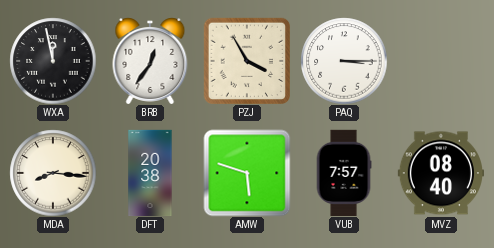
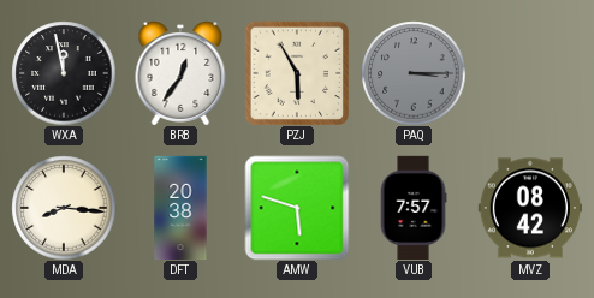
PZJ: 3:55 -> 5:55
PAQ dial: white -> grey
MVZ: 08:40 -> 08:42
